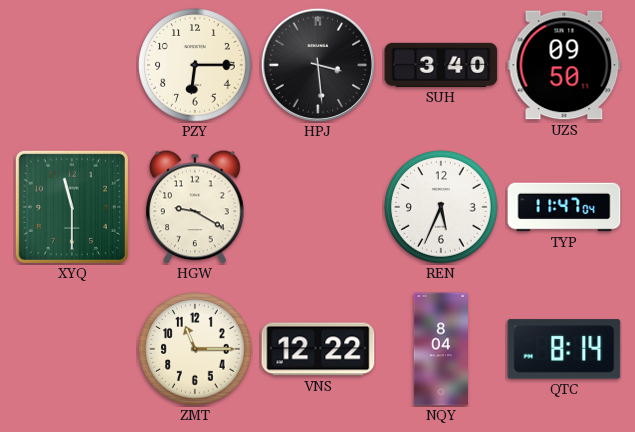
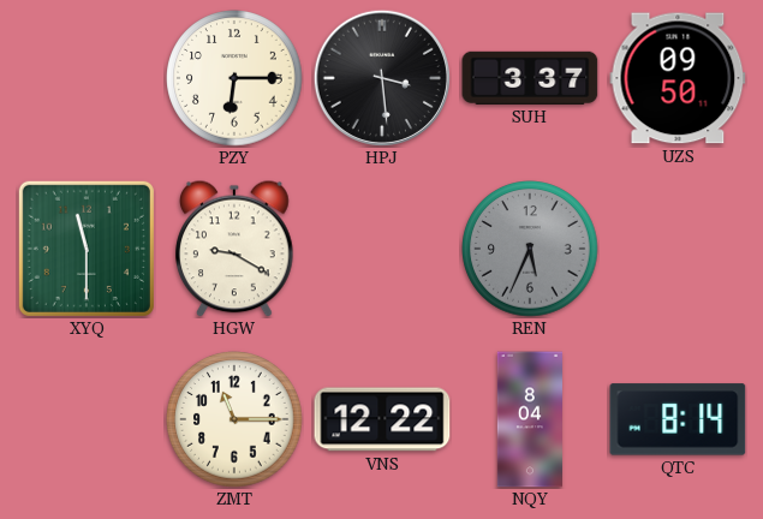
SUH: 3:40 -> 3:37
REN dial: white -> grey
TYP: 11:47 -> none
